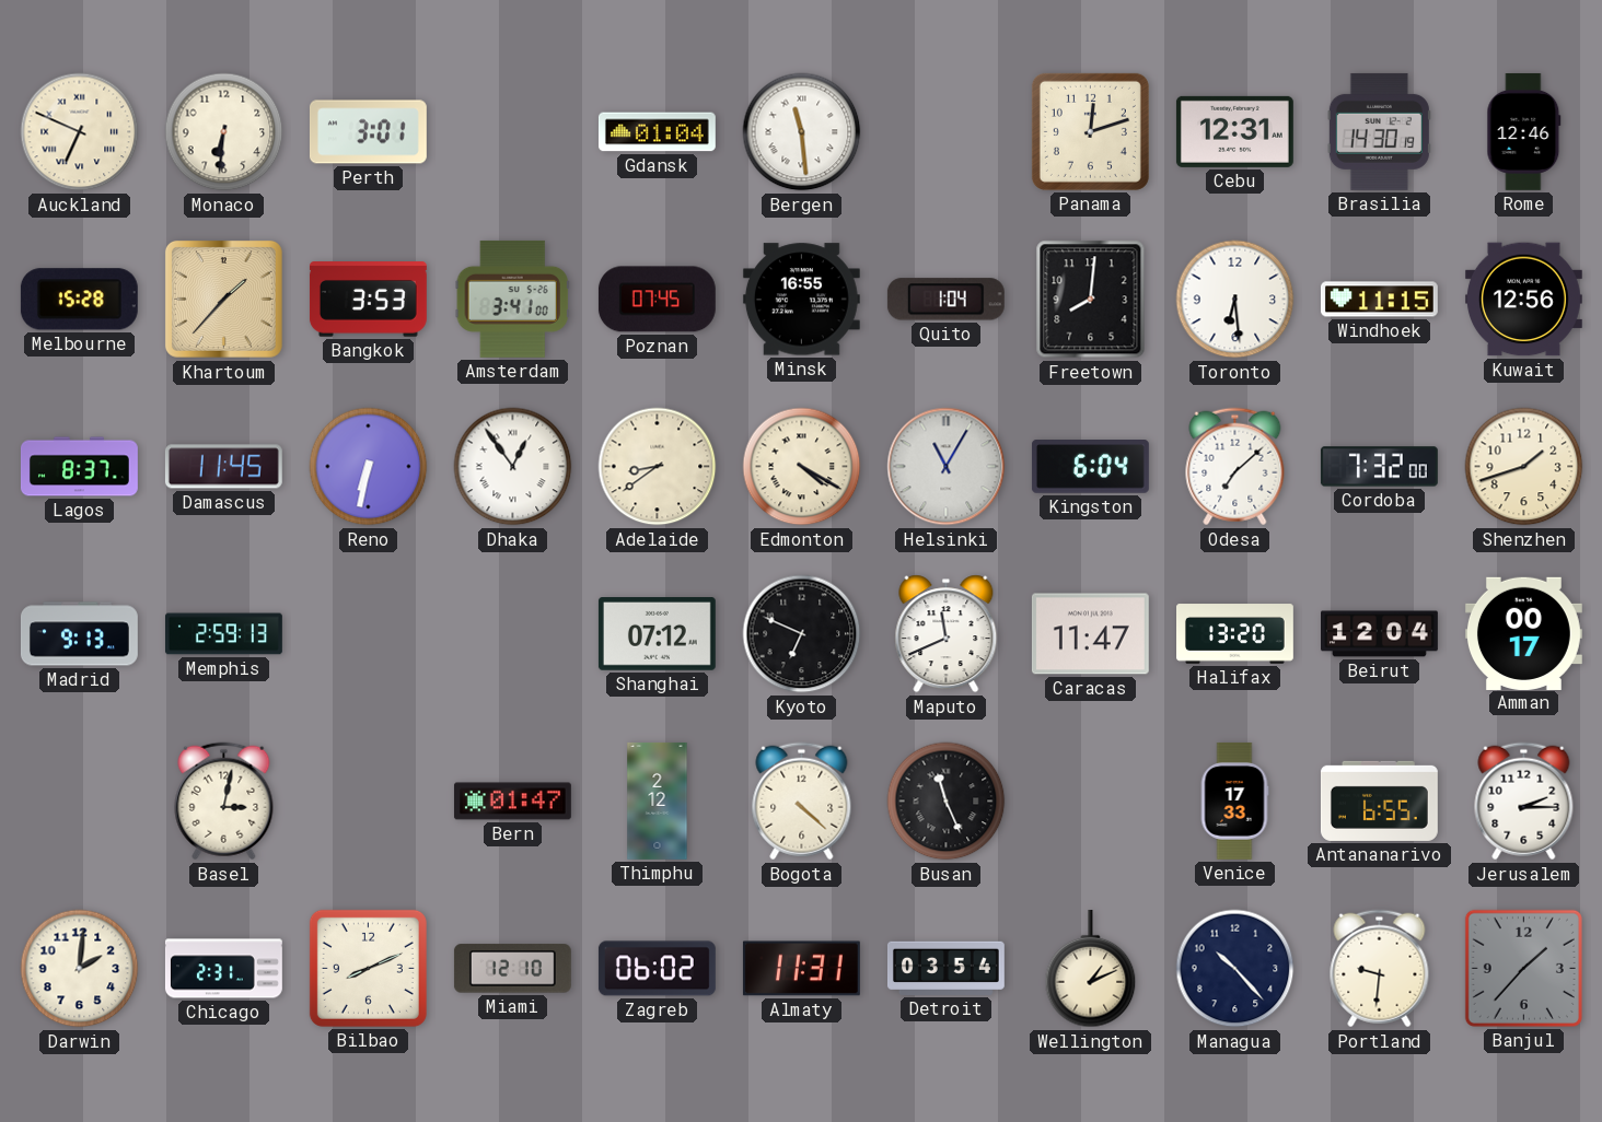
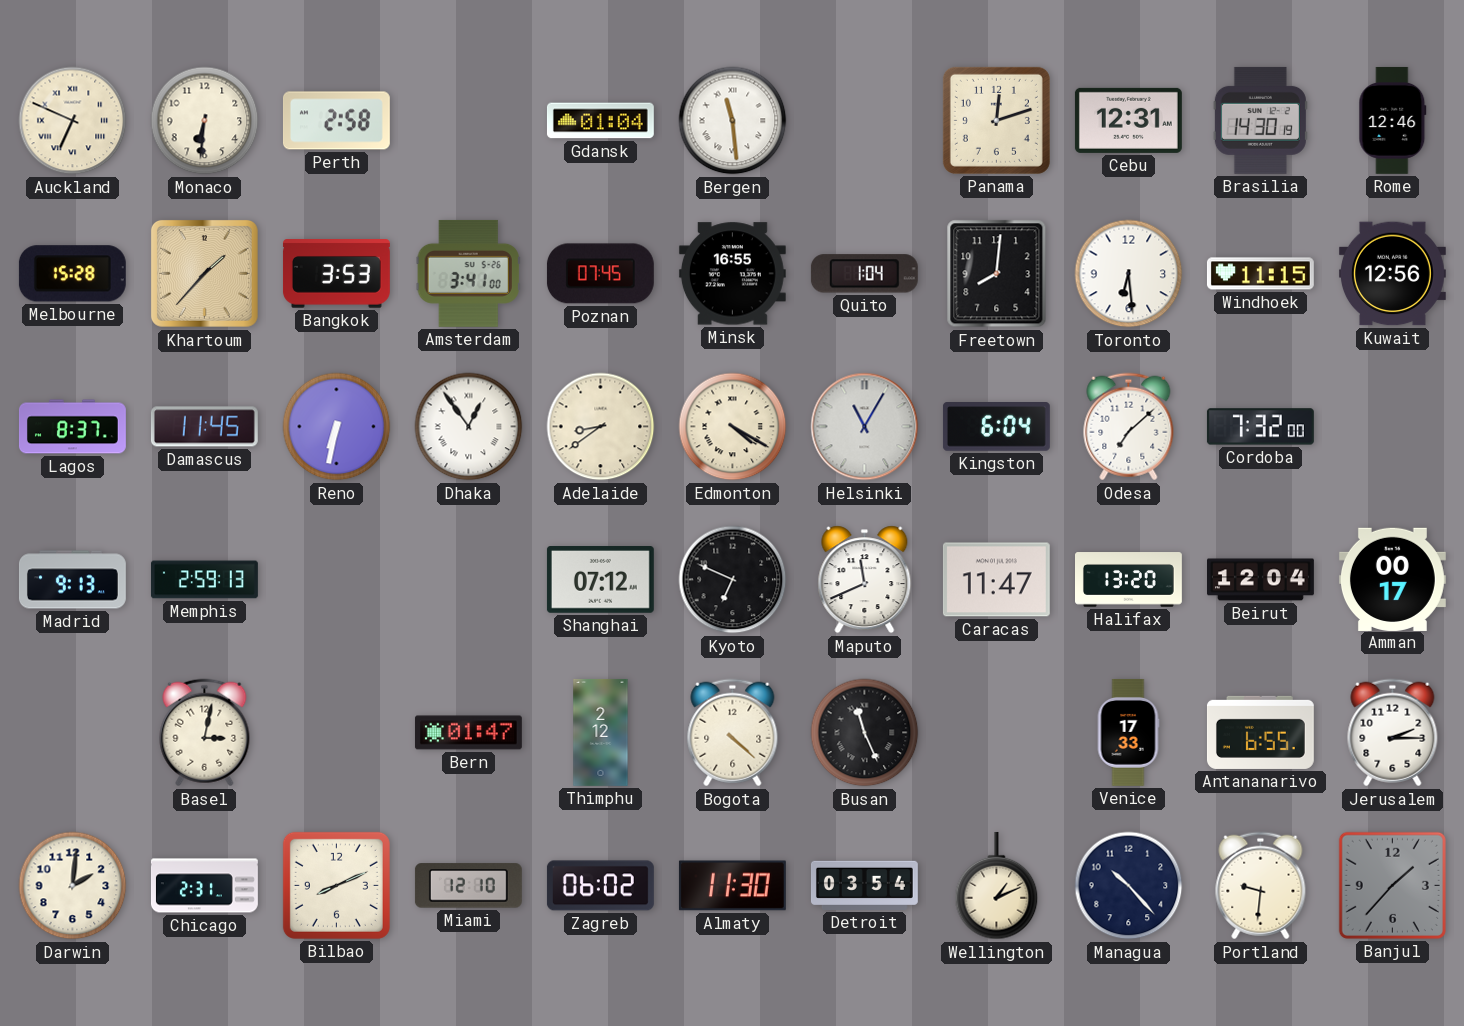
Perth: 3:01 -> 2:58
Shenzhen: 1:42 -> none
Almaty: 11:31 -> 11:30
